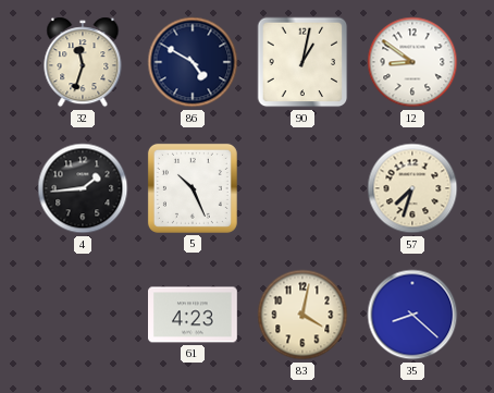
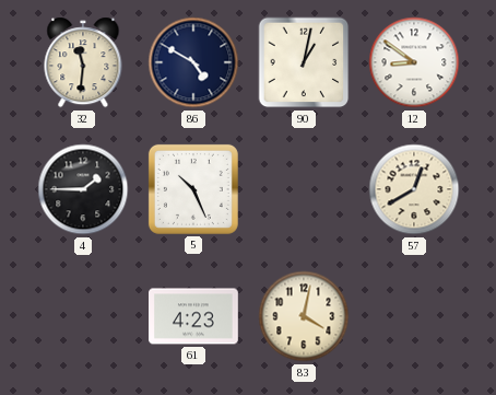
32: 11:33 -> 11:31
4: 1:44 -> 1:45
57: 7:33 -> 12:40
35: 8:22 -> none
